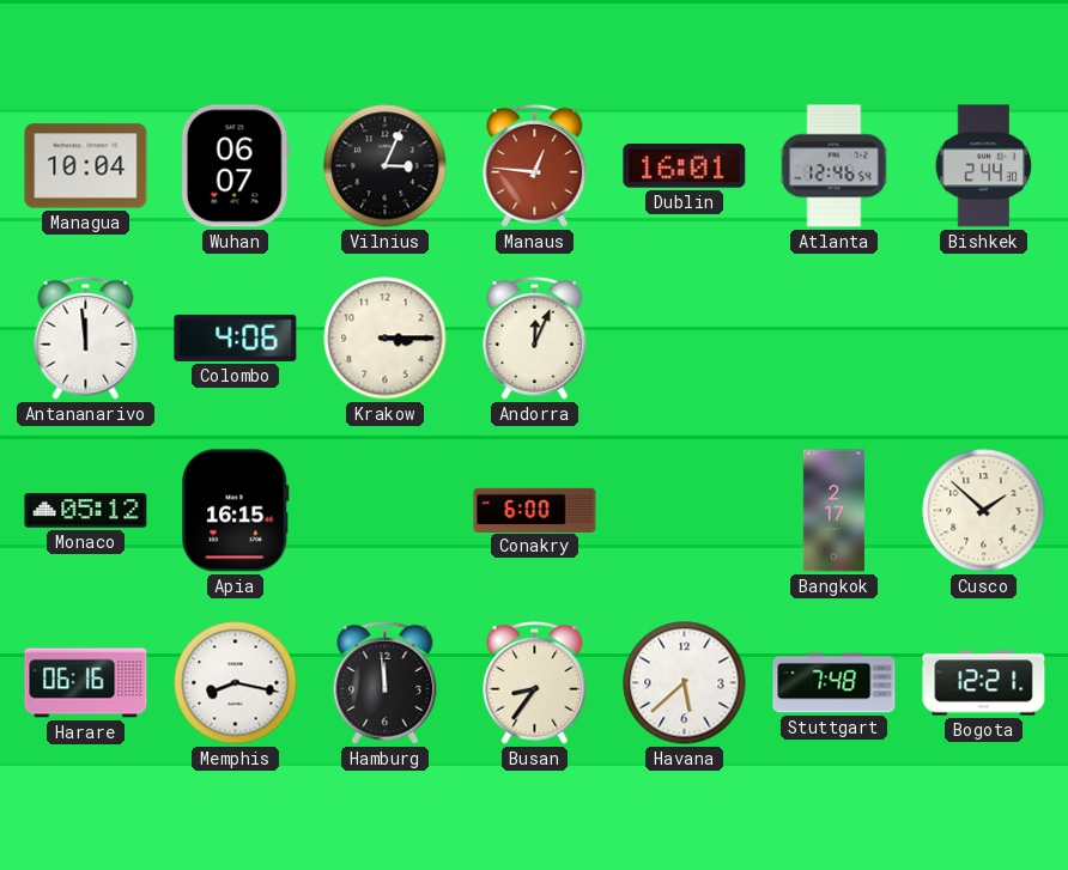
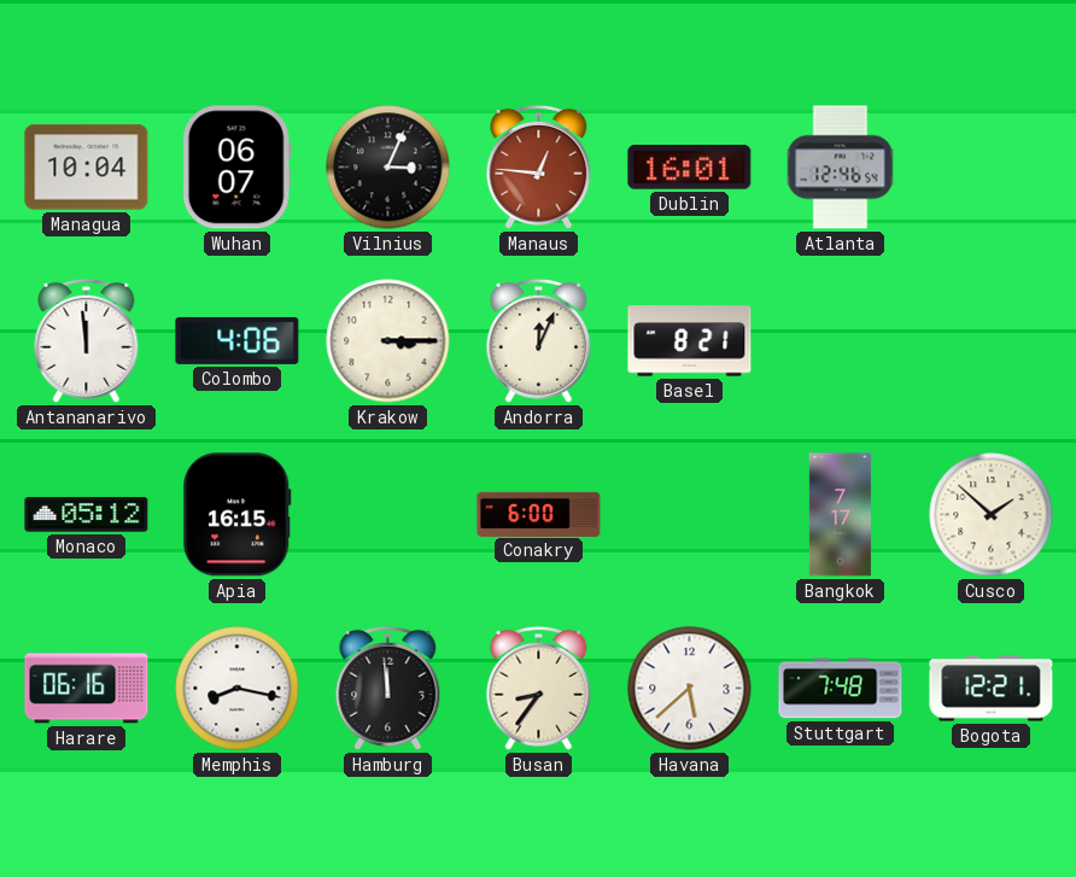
Bishkek: 2:44 -> none
Basel: none -> 8:21
Bangkok: 2:17 -> 7:17
